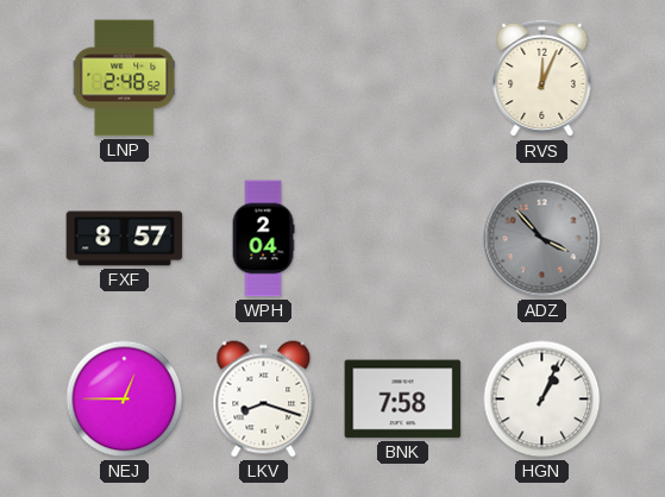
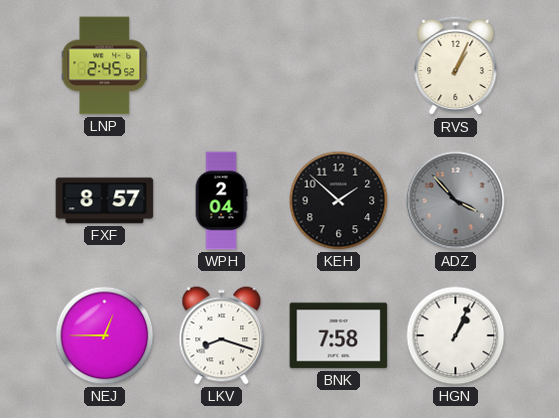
LNP: 2:48 -> 2:45
RVS: 12:04 -> 1:04
KEH: none -> 1:52
